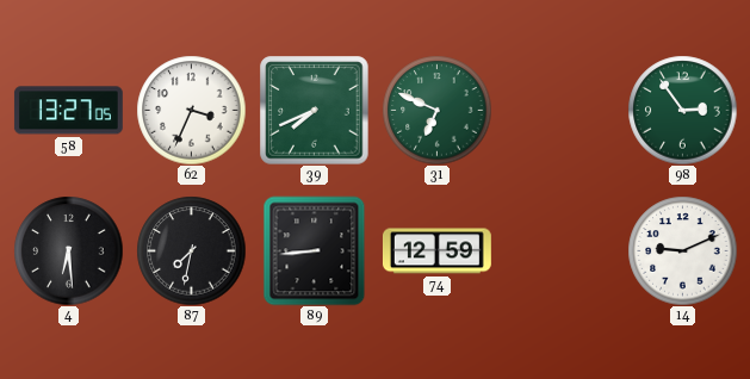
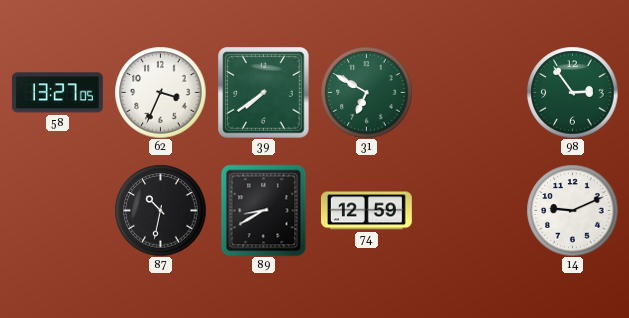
39: 7:41 -> 7:39
31: 6:49 -> 6:50
4: 6:29 -> none
87: 7:32 -> 10:32
89: 8:44 -> 8:40
